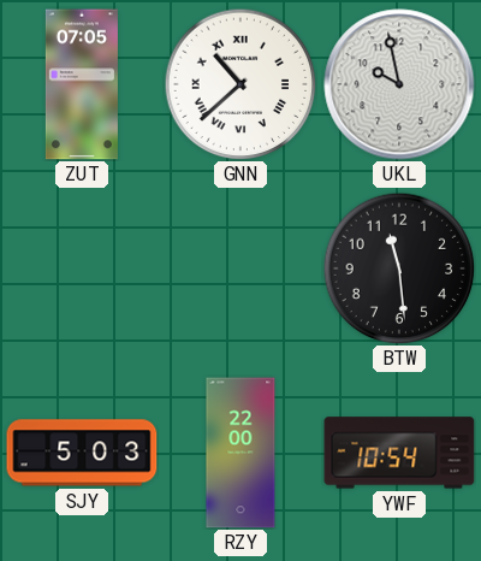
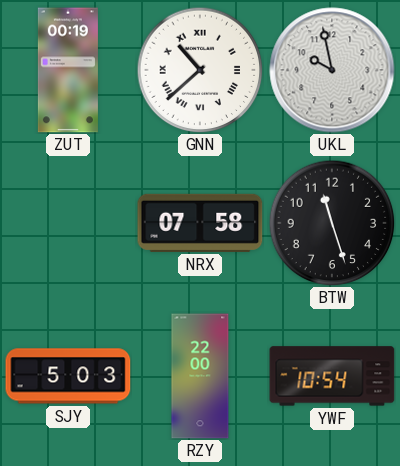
ZUT: 07:05 -> 00:19
NRX: none -> 07:58
BTW: 11:29 -> 11:27
